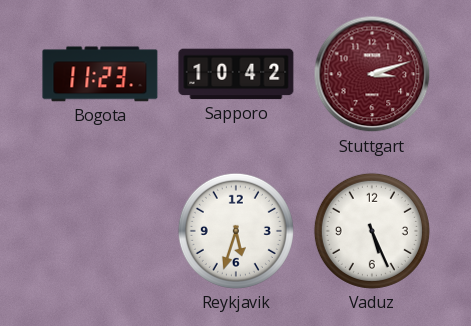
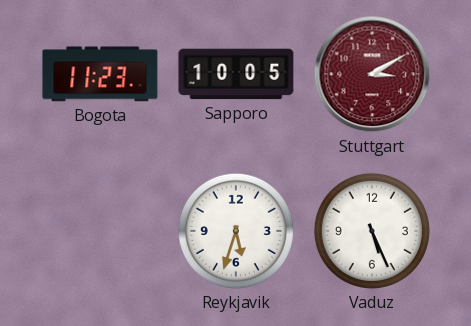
Sapporo: 10:42 -> 10:05
Stuttgart: 3:12 -> 3:10
